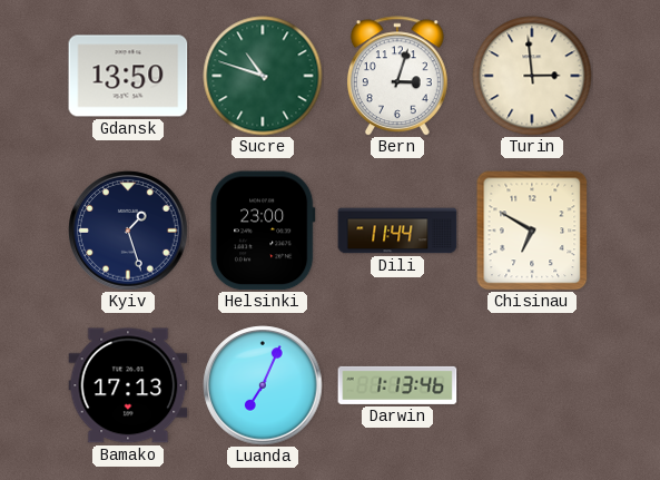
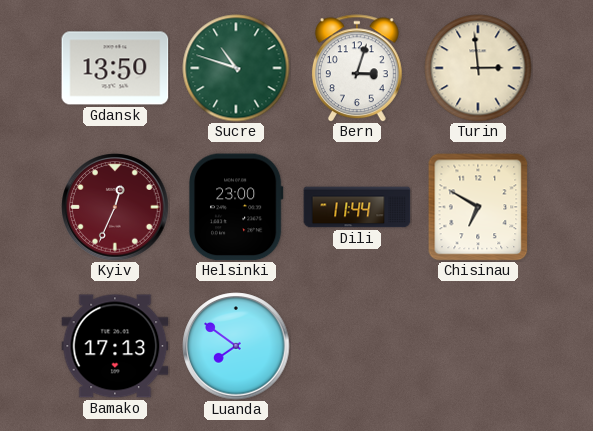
Kyiv: 1:27 -> 12:34
Kyiv dial: navy -> burgundy
Luanda: 7:04 -> 7:51
Darwin: 1:13 -> none
